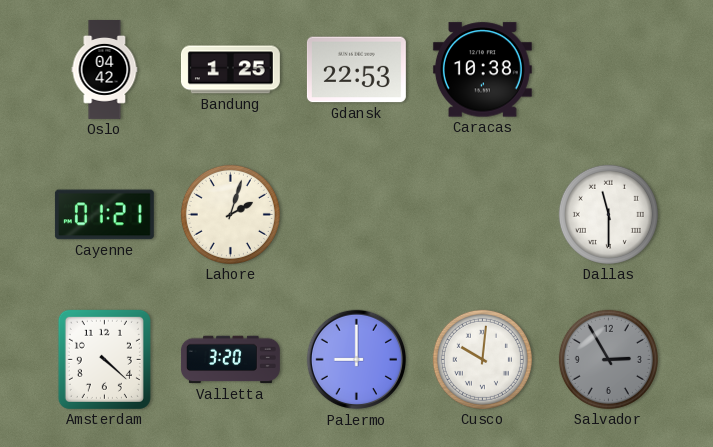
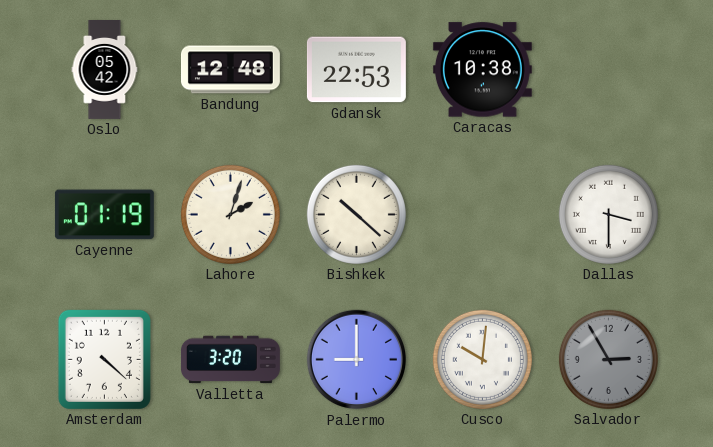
Oslo: 04:42 -> 05:42
Bandung: 1:25 -> 12:48
Cayenne: 01:21 -> 01:19
Bishkek: none -> 10:22
Dallas: 11:30 -> 3:30
